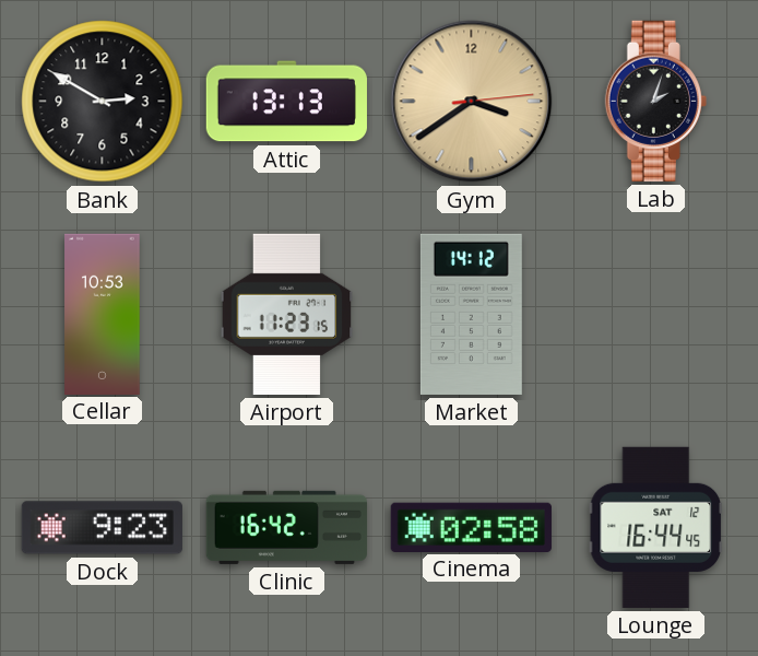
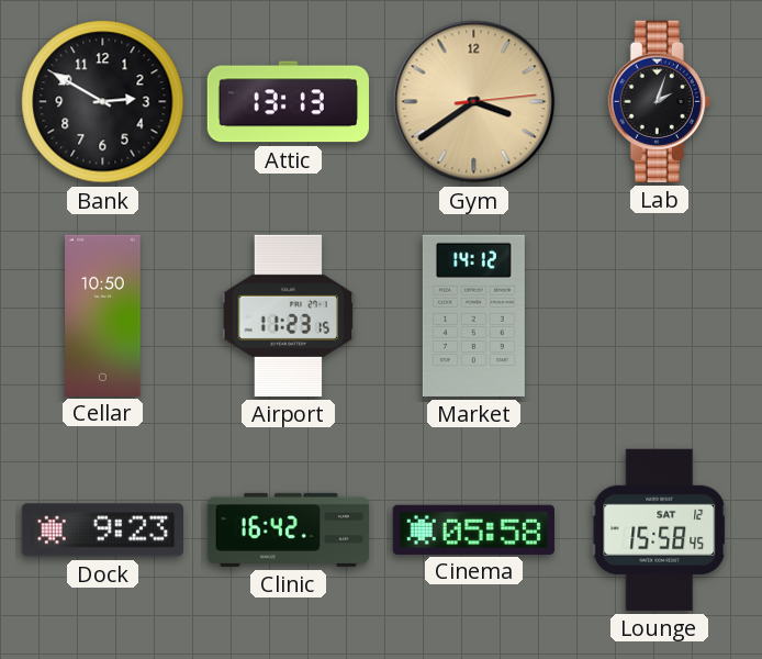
Cellar: 10:53 -> 10:50
Cinema: 02:58 -> 05:58
Lounge: 16:44 -> 15:58
